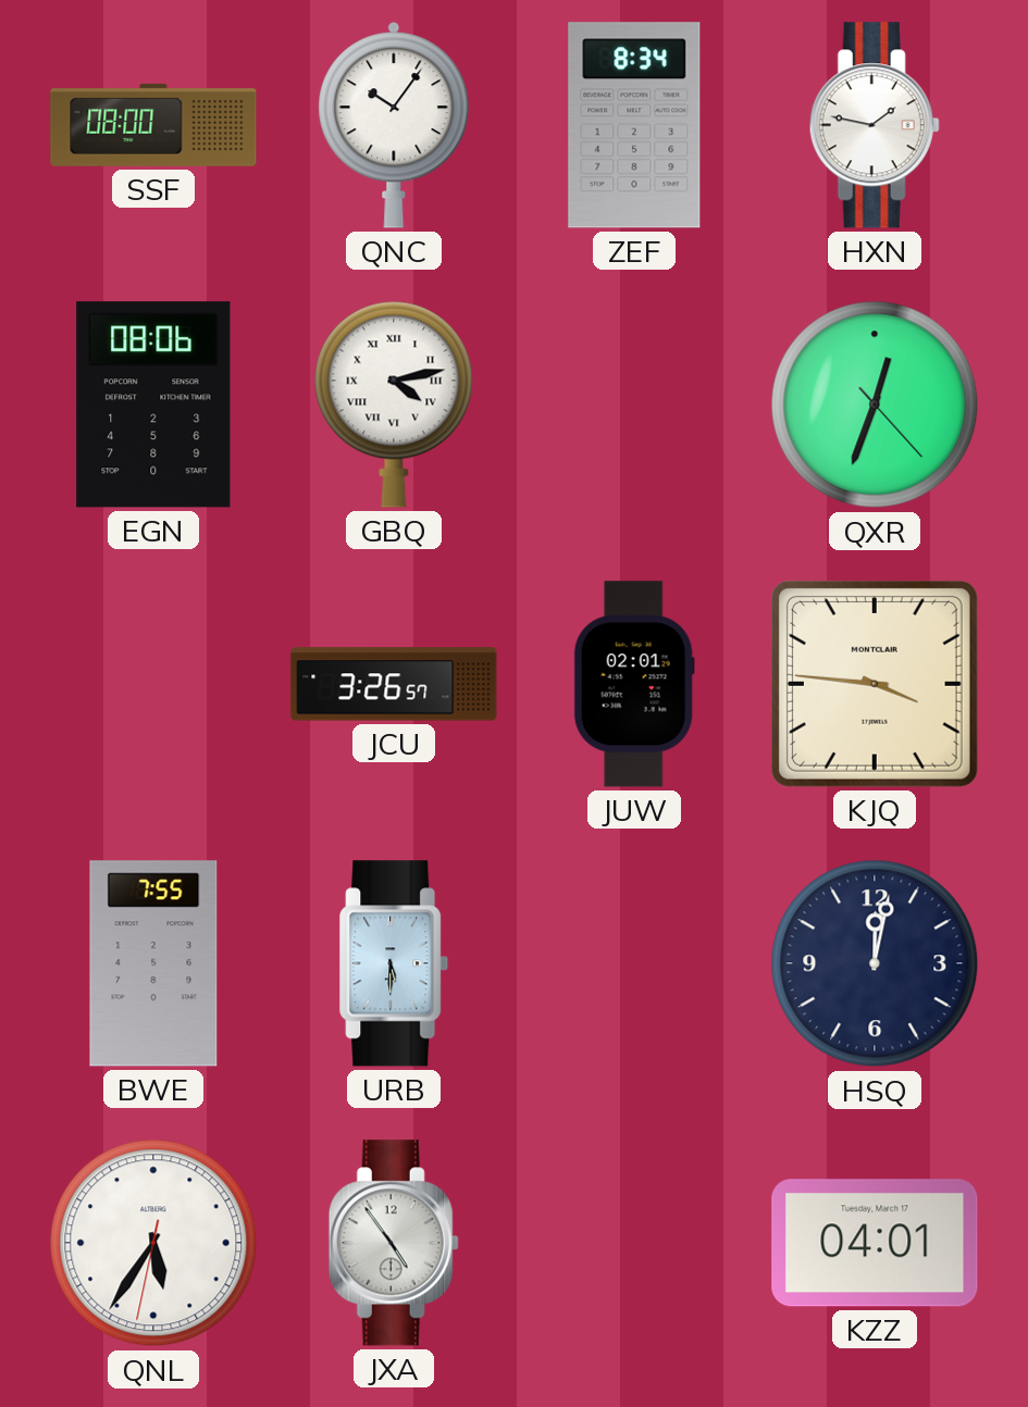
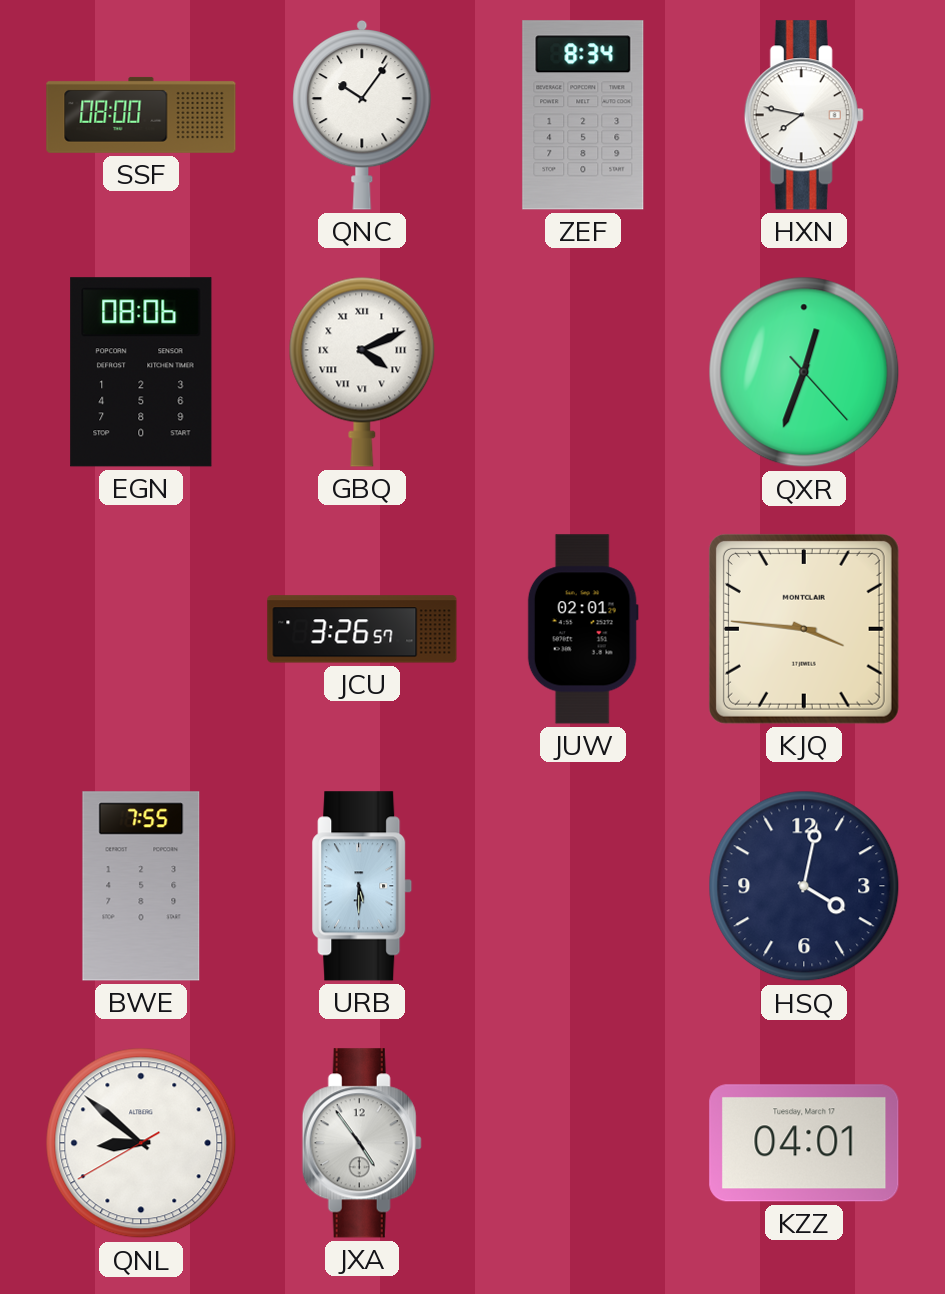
HXN: 1:47 -> 7:47
GBQ: 4:13 -> 4:11
HSQ: 12:02 -> 4:02
QNL: 5:35 -> 8:51
